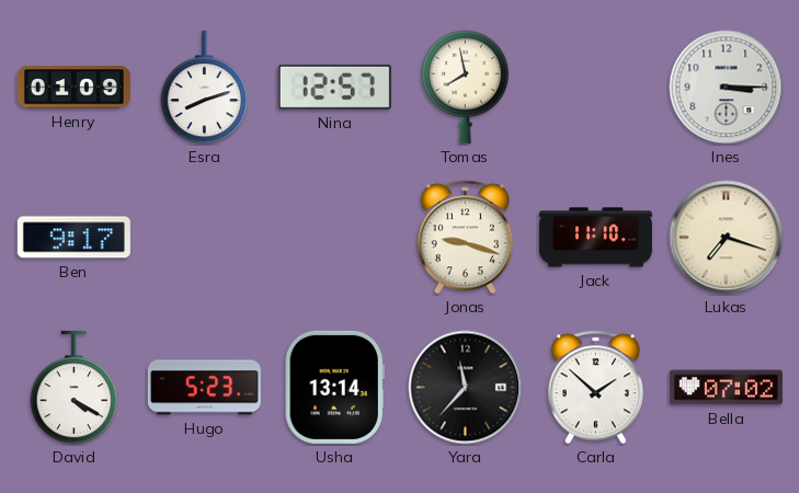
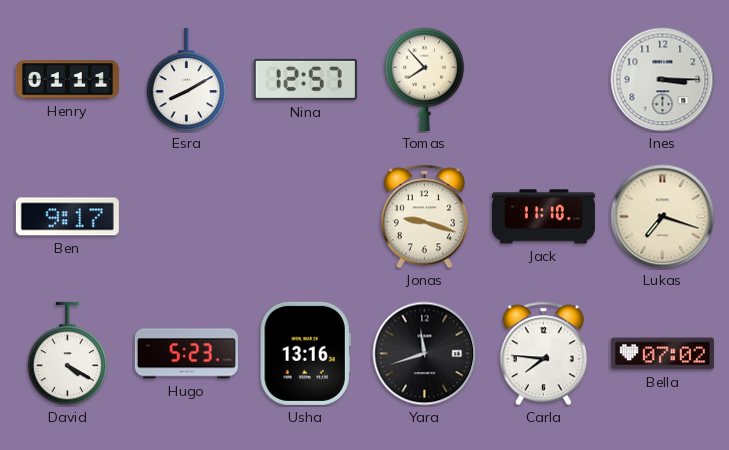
Henry: 01:09 -> 01:11
Esra: 8:12 -> 8:10
Tomas: 7:58 -> 7:53
Usha: 13:14 -> 13:16
Yara: 11:37 -> 11:42
Carla: 1:52 -> 7:46
